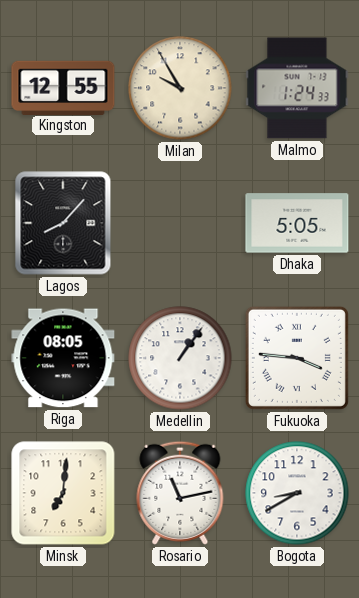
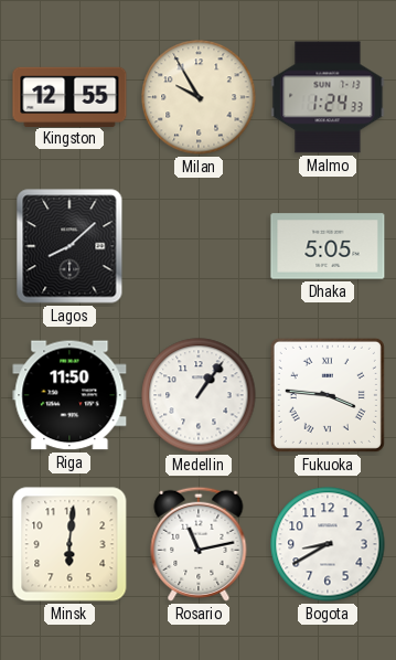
Lagos: 8:07 -> 8:08
Riga: 08:05 -> 11:50
Minsk: 7:01 -> 6:01
